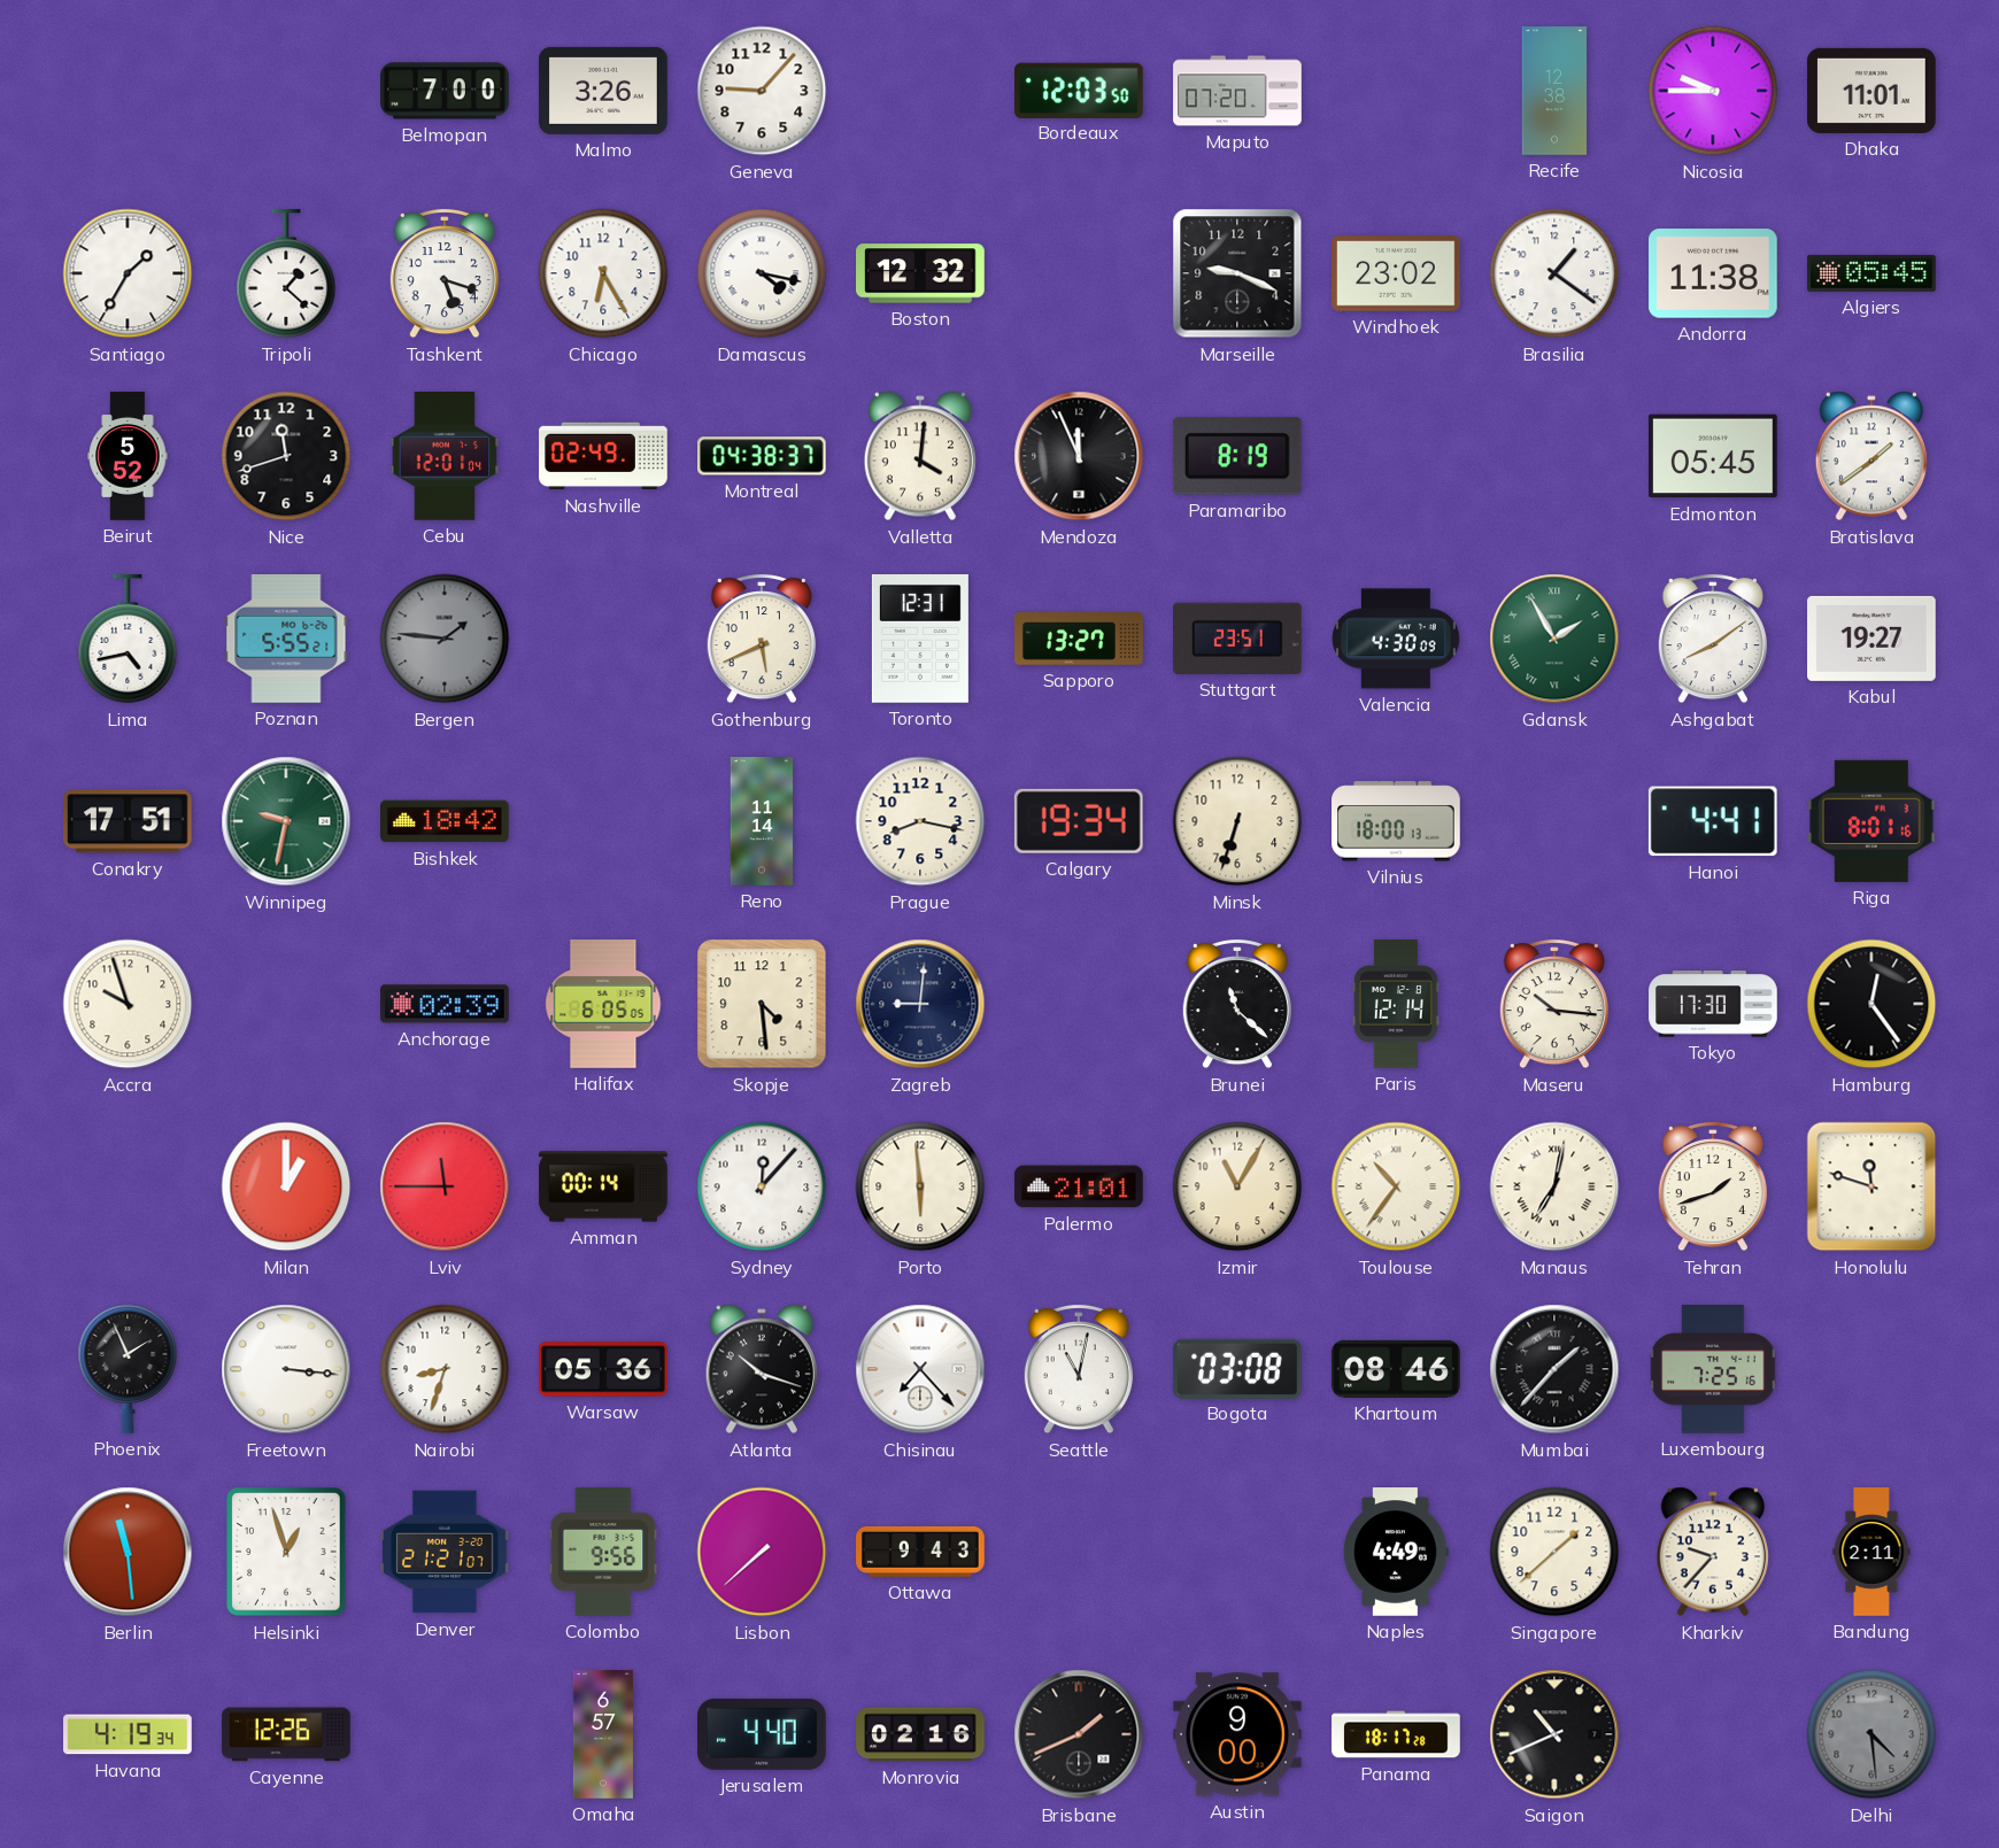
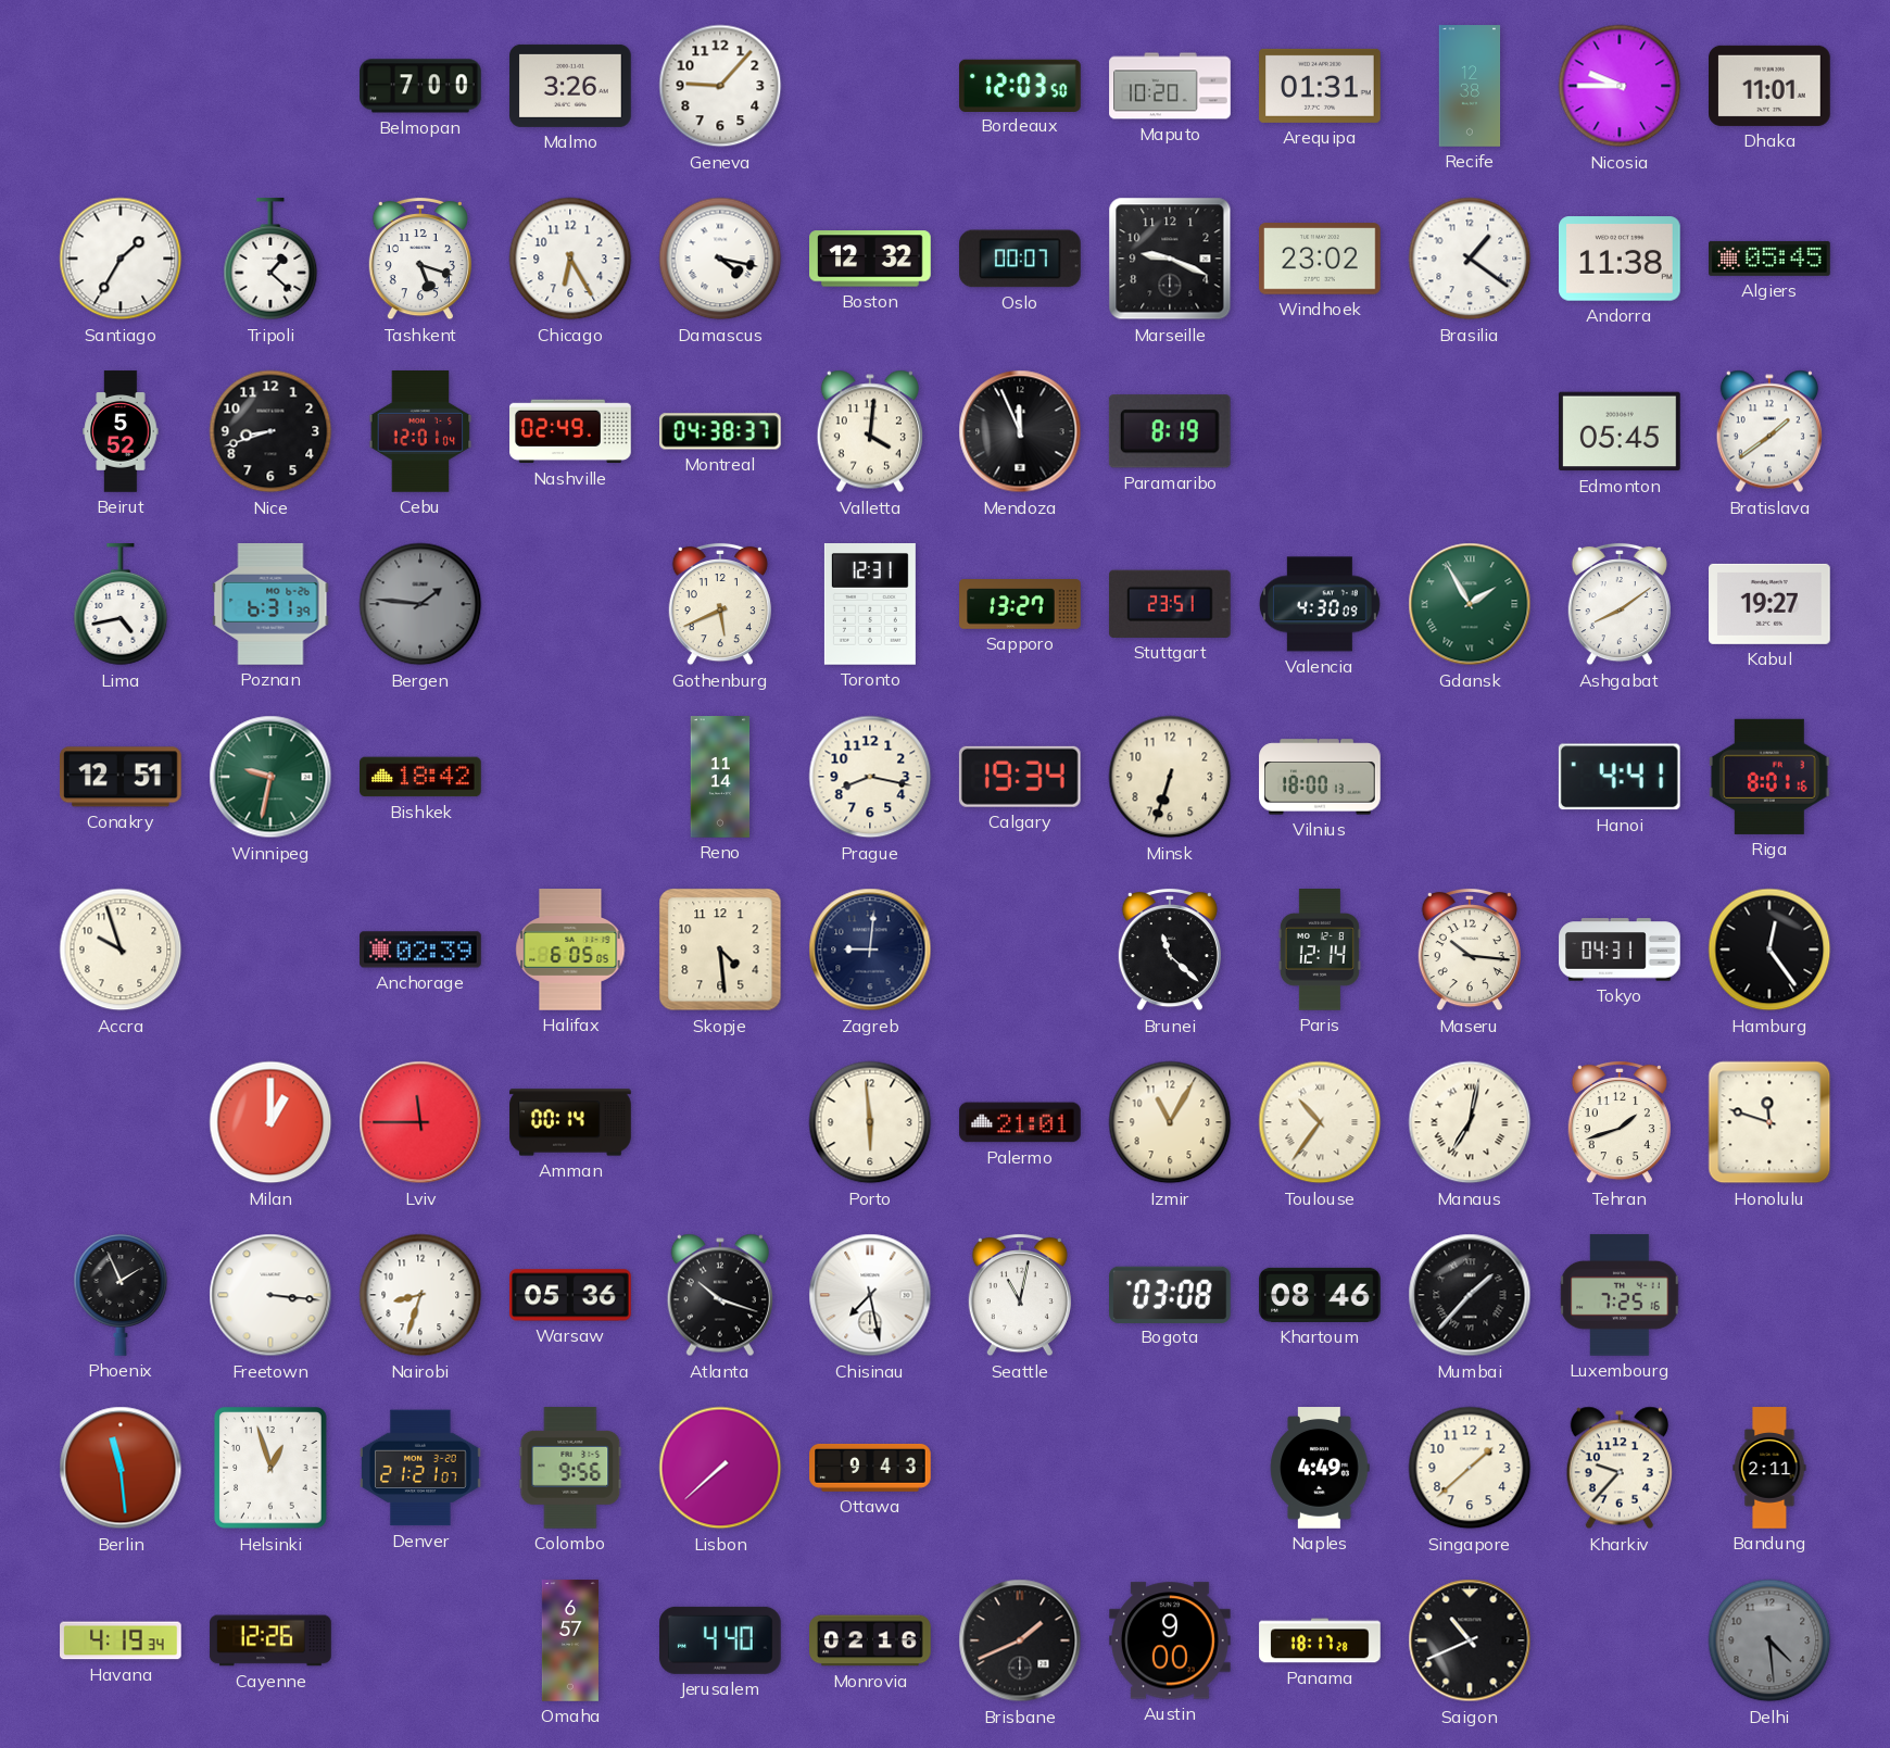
Maputo: 07:20 -> 10:20
Arequipa: none -> 01:31
Oslo: none -> 00:07
Nice: 11:42 -> 8:42
Poznan: 5:55 -> 6:31
Conakry: 17:51 -> 12:51
Tokyo: 17:30 -> 04:31
Sydney: 12:07 -> none
Chisinau: 7:23 -> 7:28
